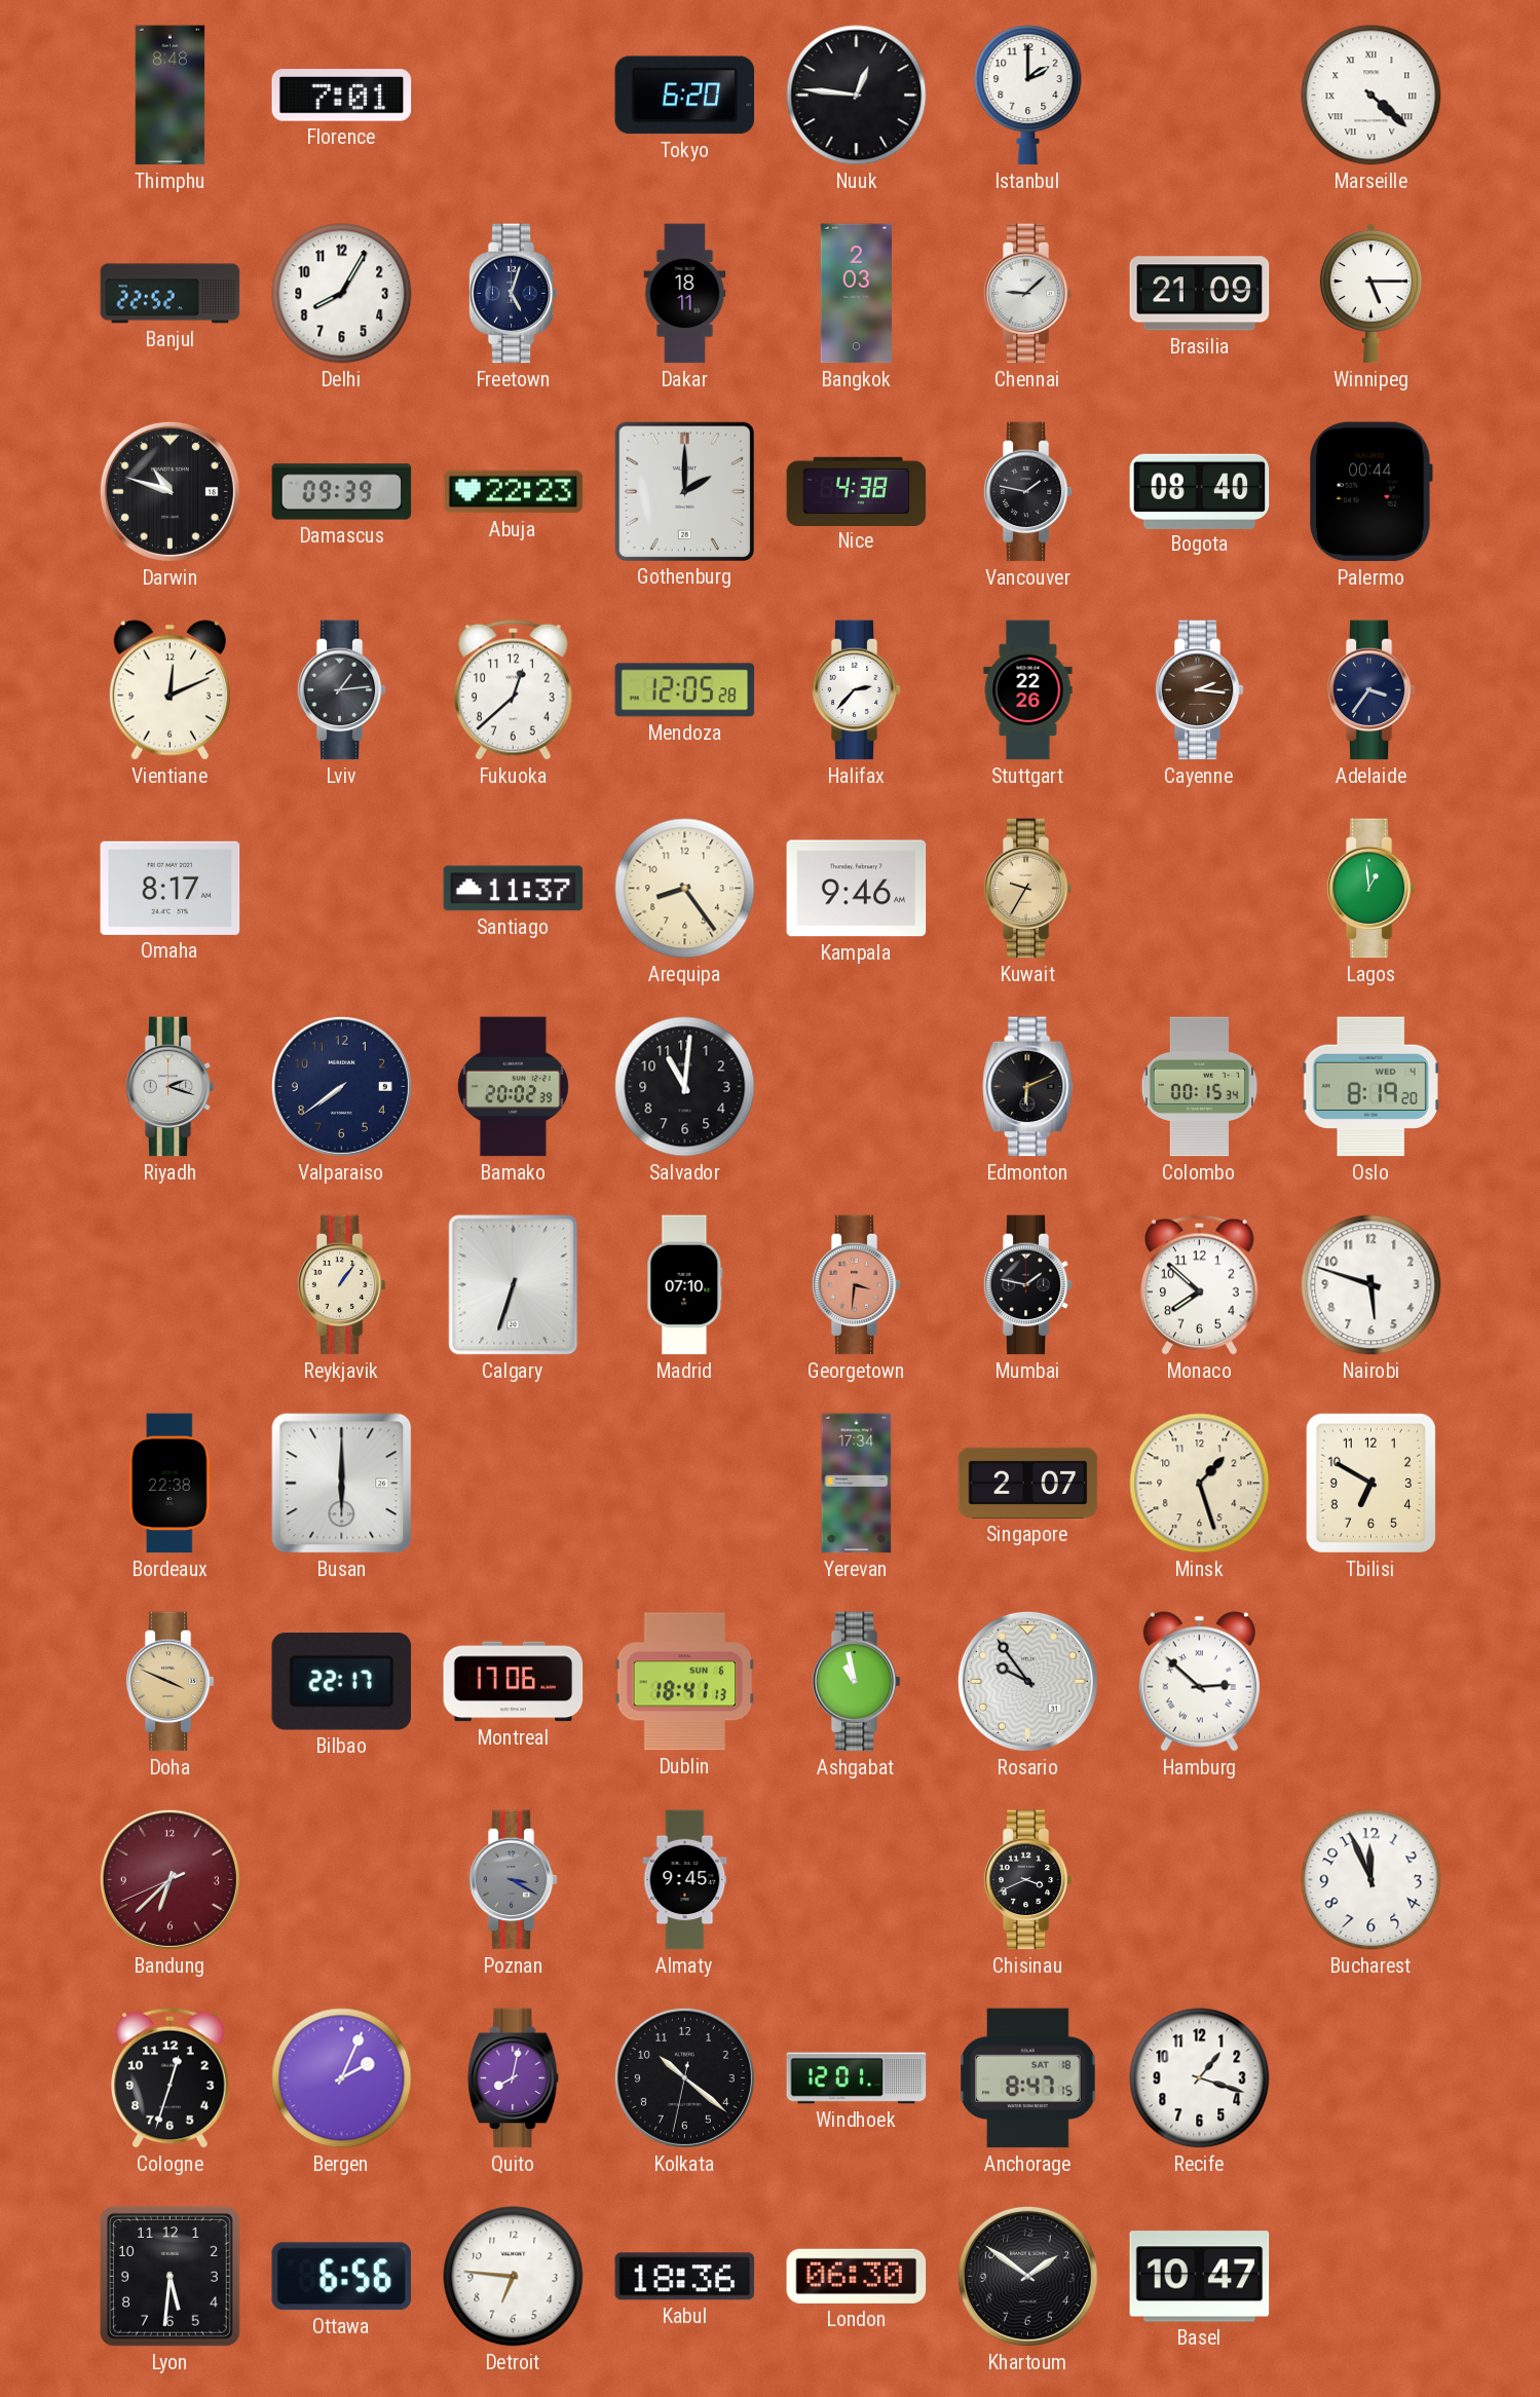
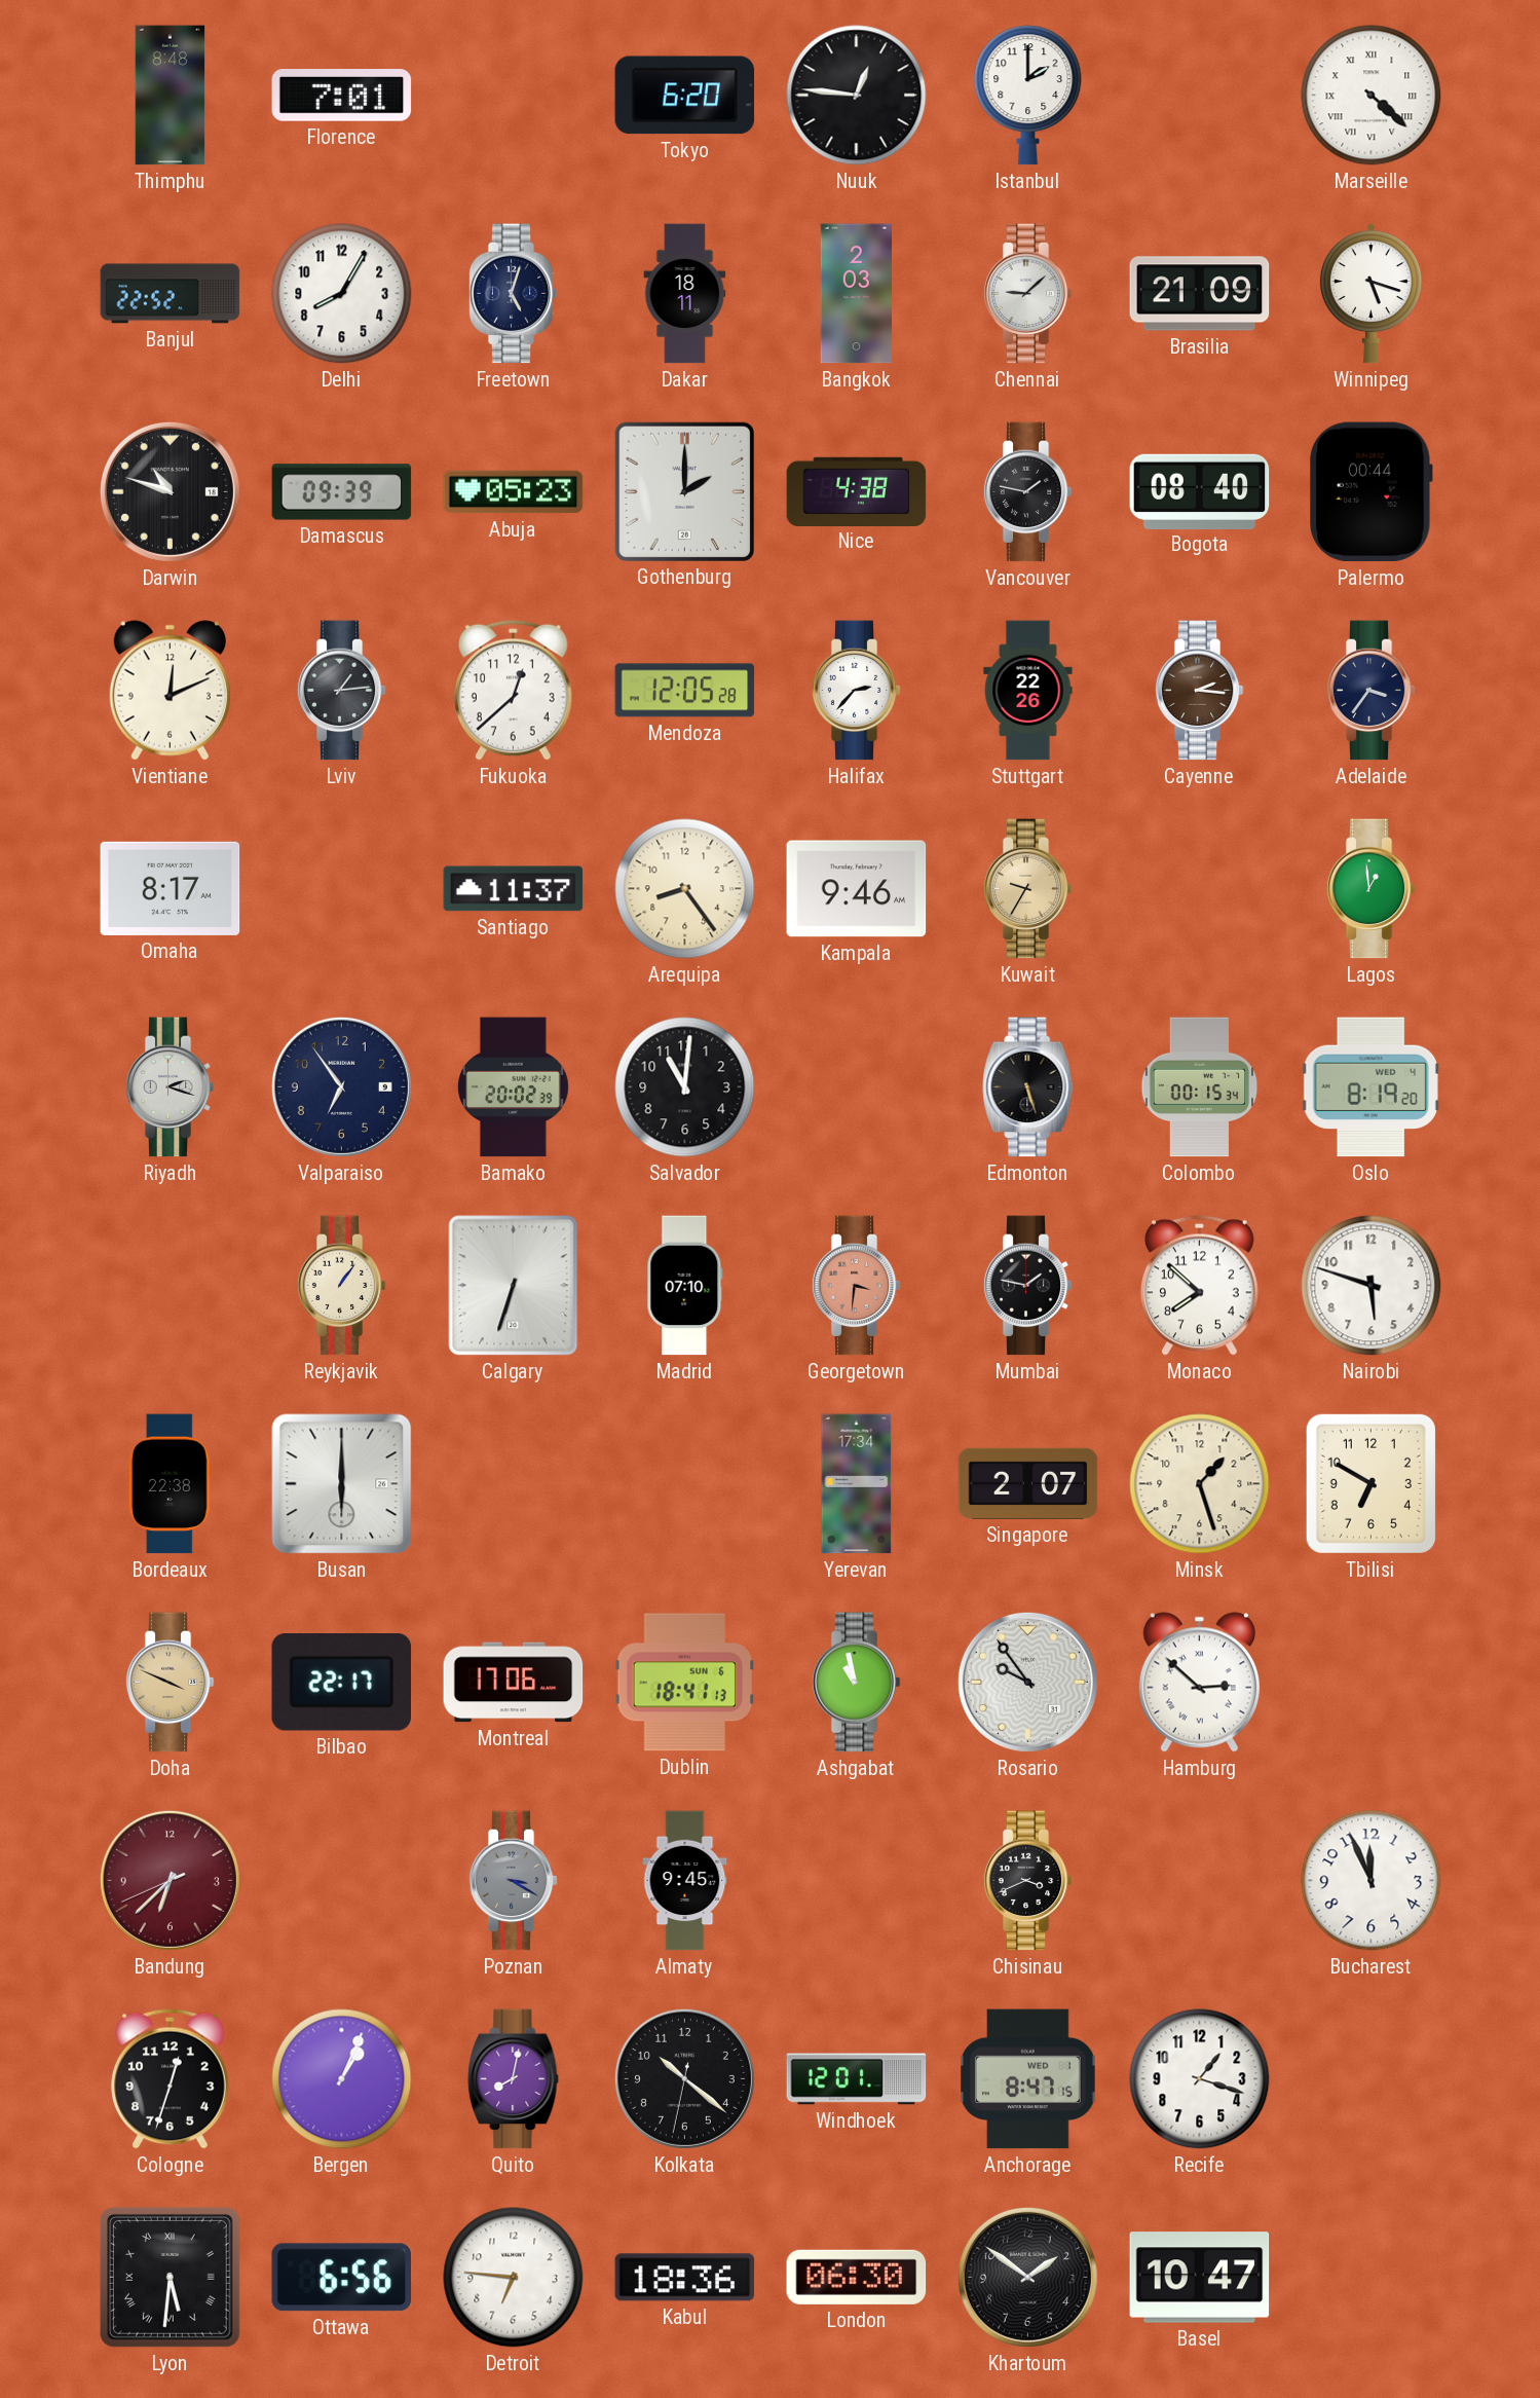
Winnipeg: 5:15 -> 5:18
Abuja: 22:23 -> 05:23
Valparaiso: 7:39 -> 6:54
Edmonton: 6:11 -> 5:27
Bergen: 2:04 -> 1:04
Anchorage date: SAT 18 -> WED 1
Lyon numerals: Arabic -> Roman
